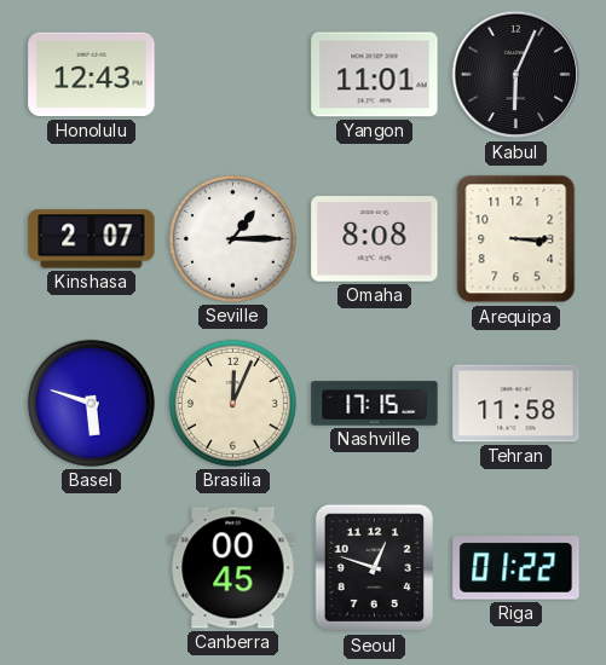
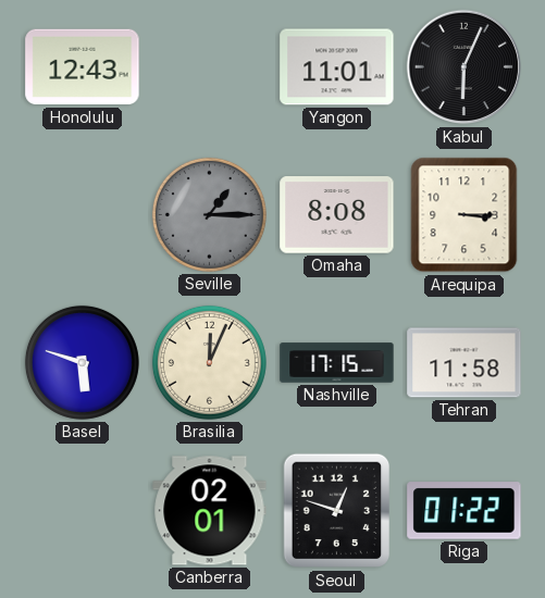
Kinshasa: 2:07 -> none
Seville dial: white -> grey
Canberra: 00:45 -> 02:01
